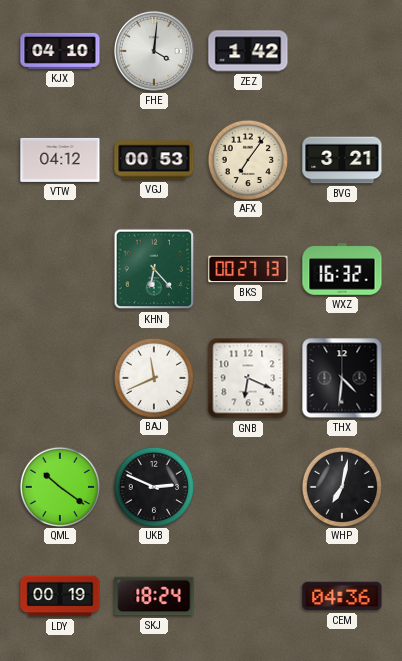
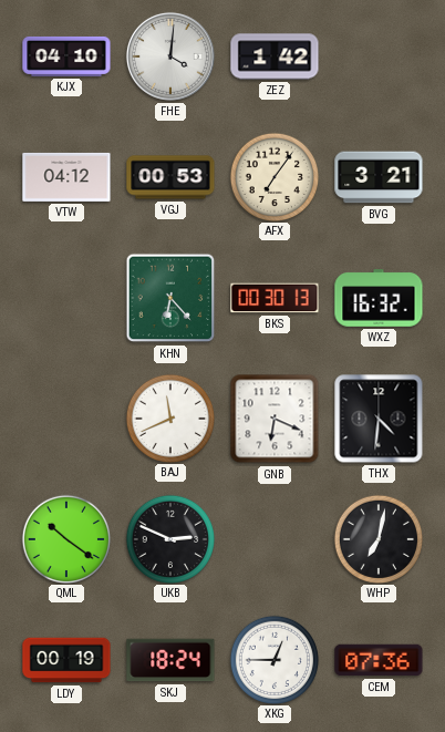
BKS: 00:27 -> 00:30
XKG: none -> 12:45
CEM: 04:36 -> 07:36
